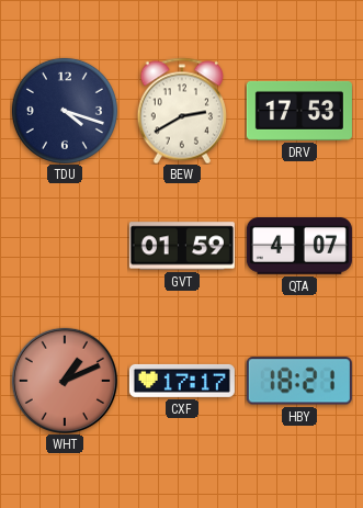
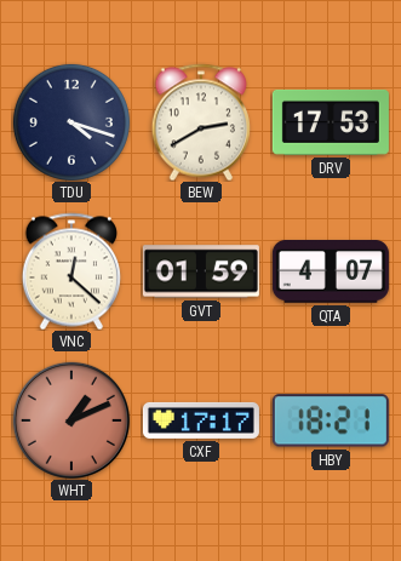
VNC: none -> 12:22
